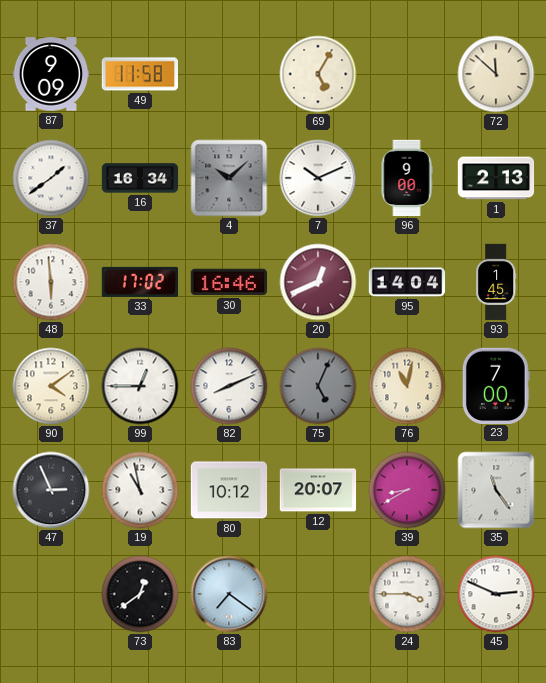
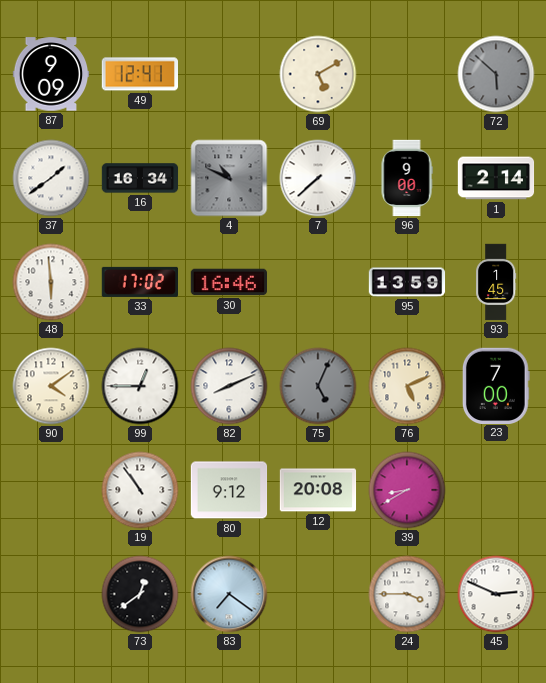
49: 11:58 -> 12:41
69: 5:05 -> 5:10
72: 11:52 -> 5:52
72 dial: cream -> grey
4: 10:08 -> 10:49
7: 10:11 -> 7:38
1: 2:13 -> 2:14
20: 12:41 -> none
95: 14:04 -> 13:59
76: 11:02 -> 5:11
47: 2:56 -> none
19: 10:58 -> 10:54
80: 10:12 -> 9:12
12: 20:07 -> 20:08
35: 11:24 -> none
